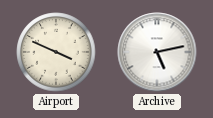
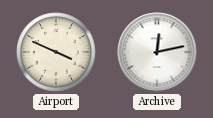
Archive: 5:13 -> 12:13
